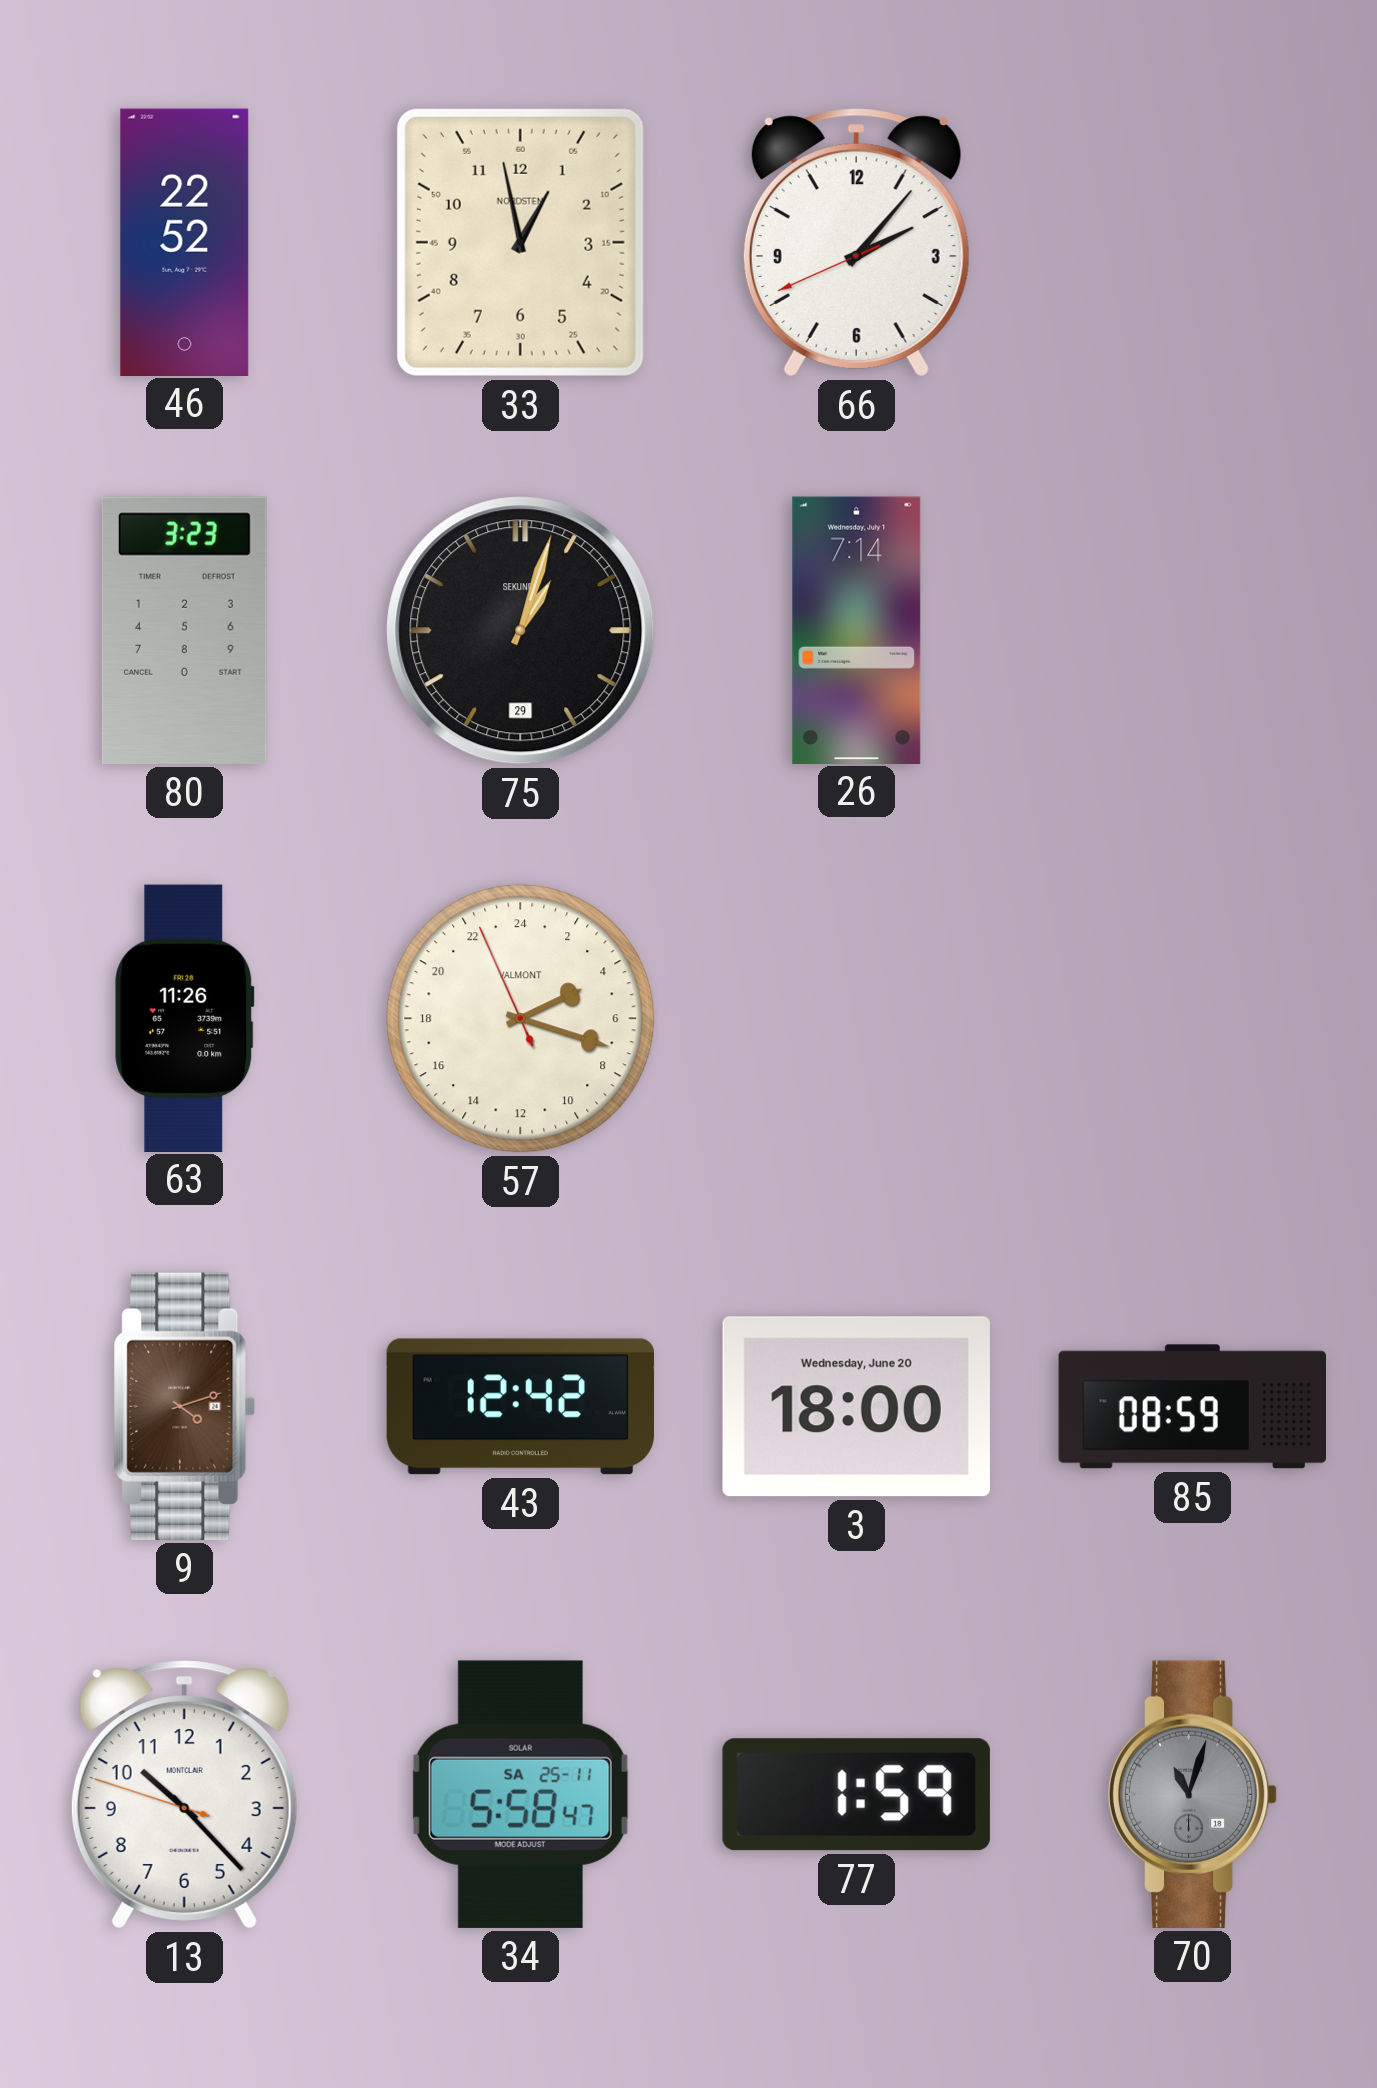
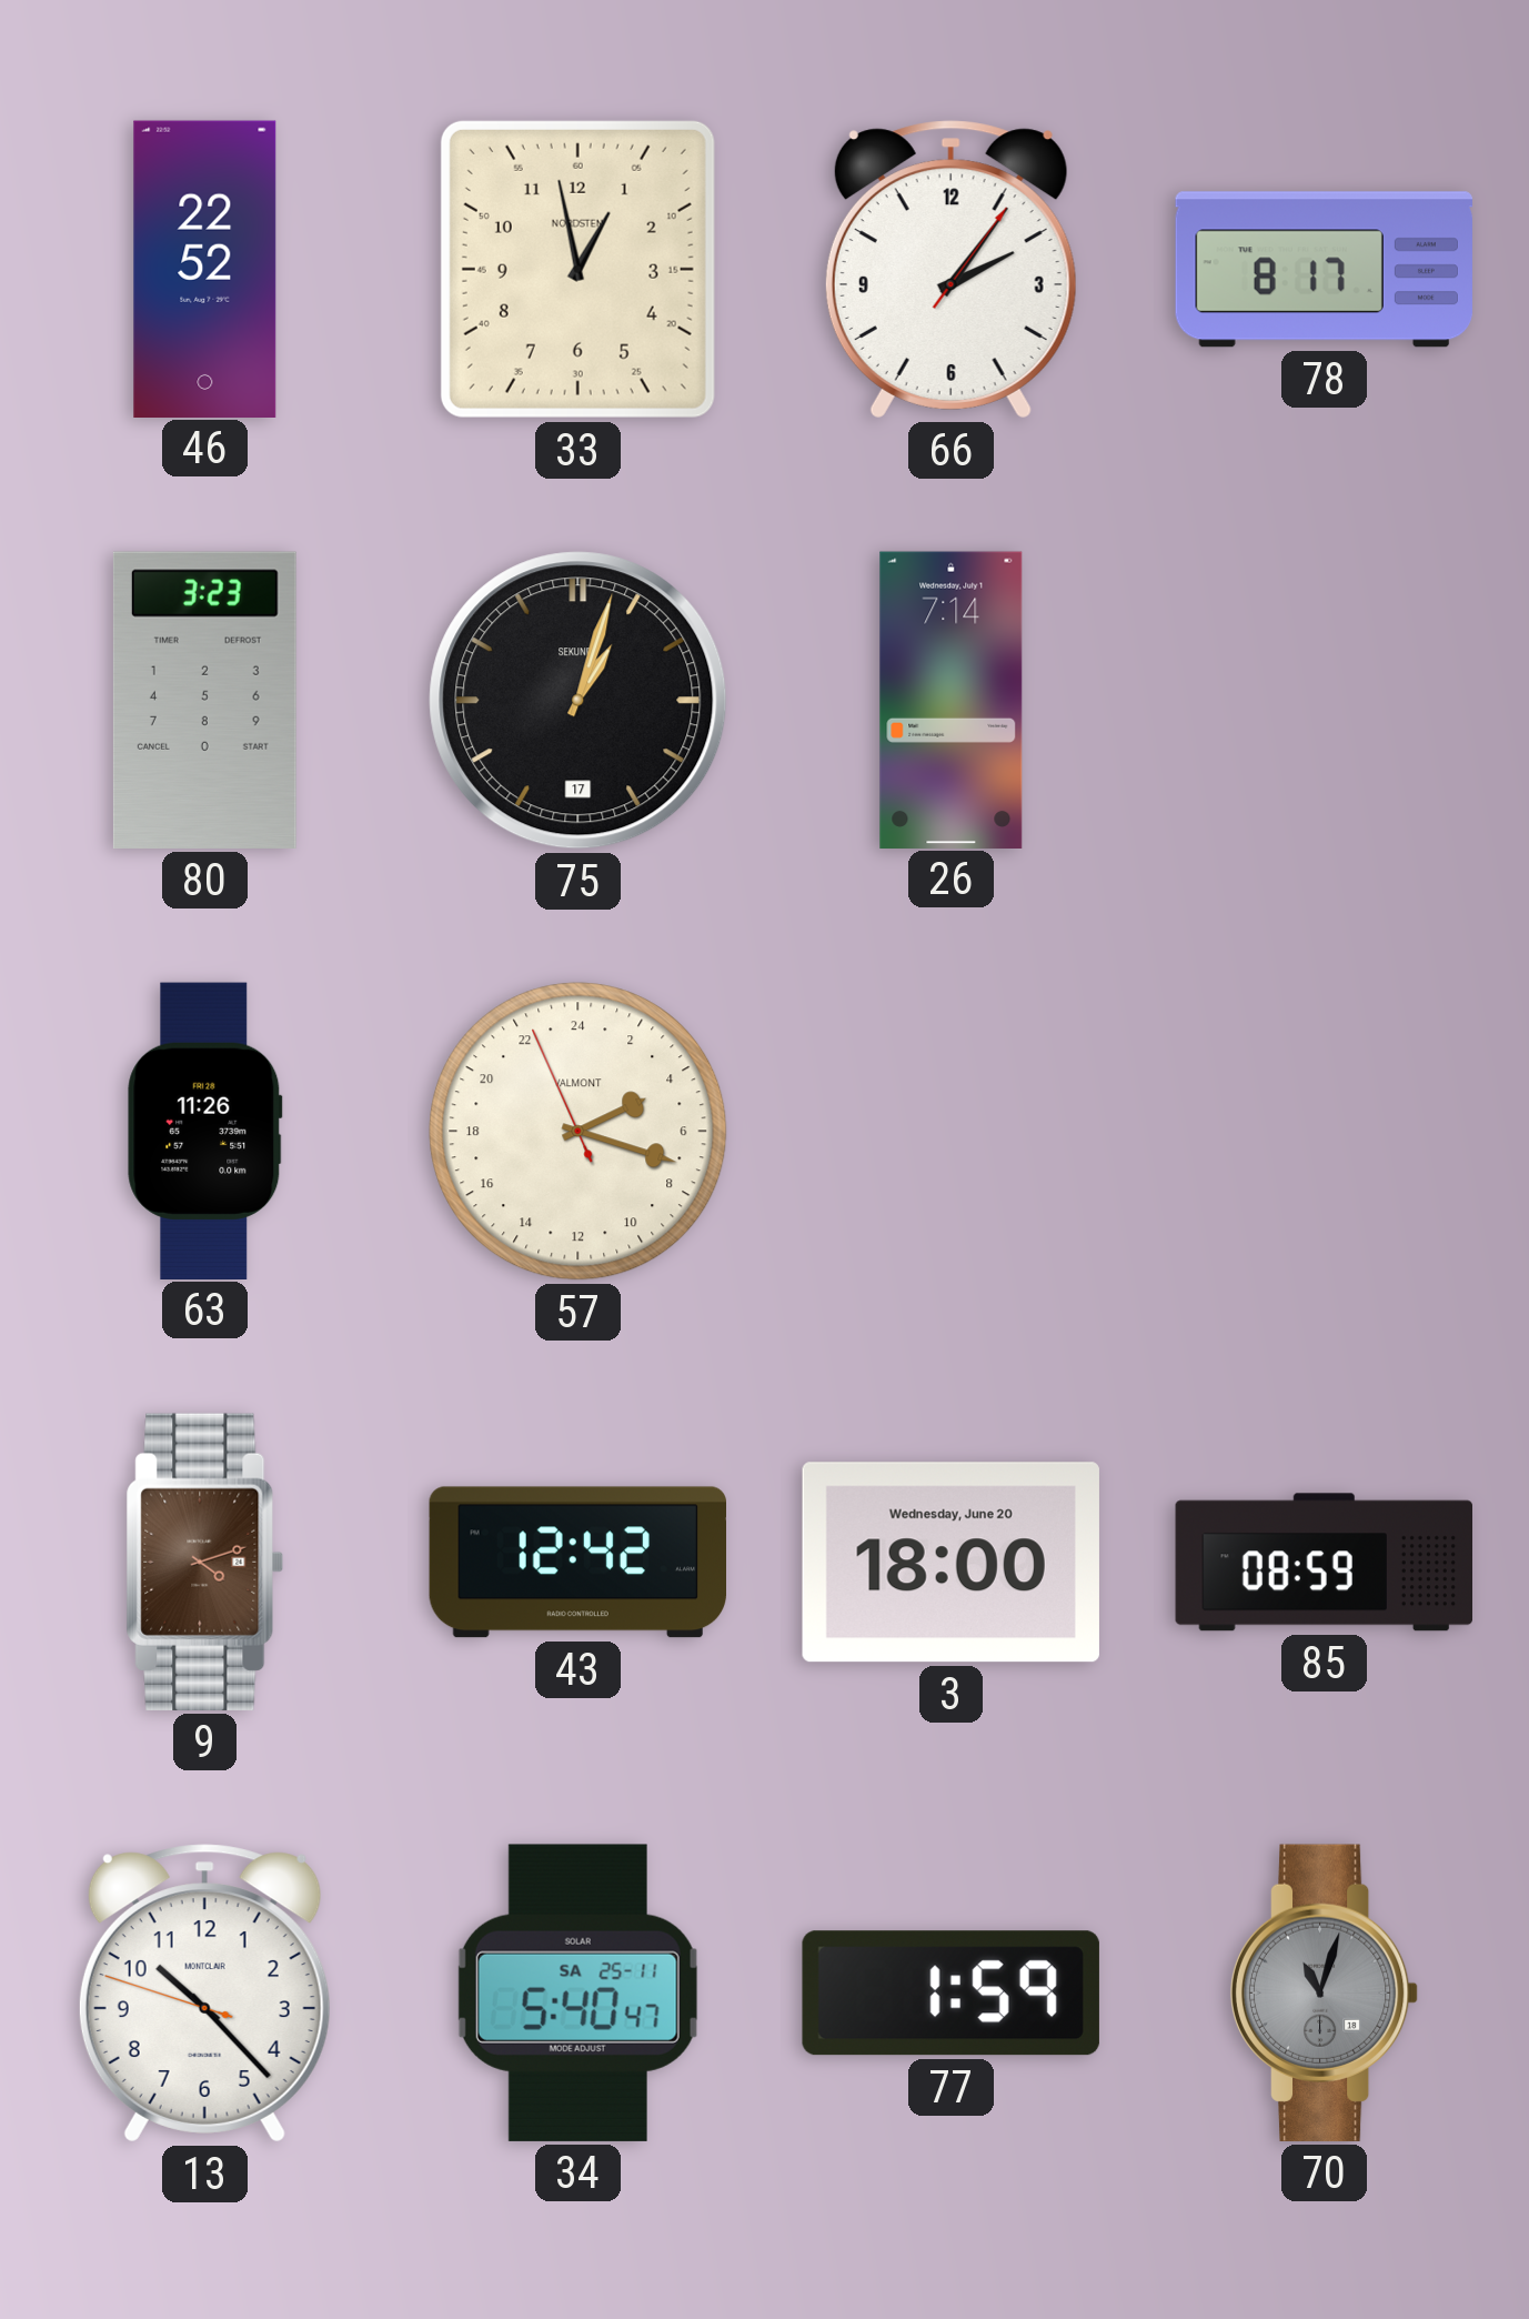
66: 2:06:41 -> 2:06:06
78: none -> 8:17
75 date: 29 -> 17
34: 5:58 -> 5:40
